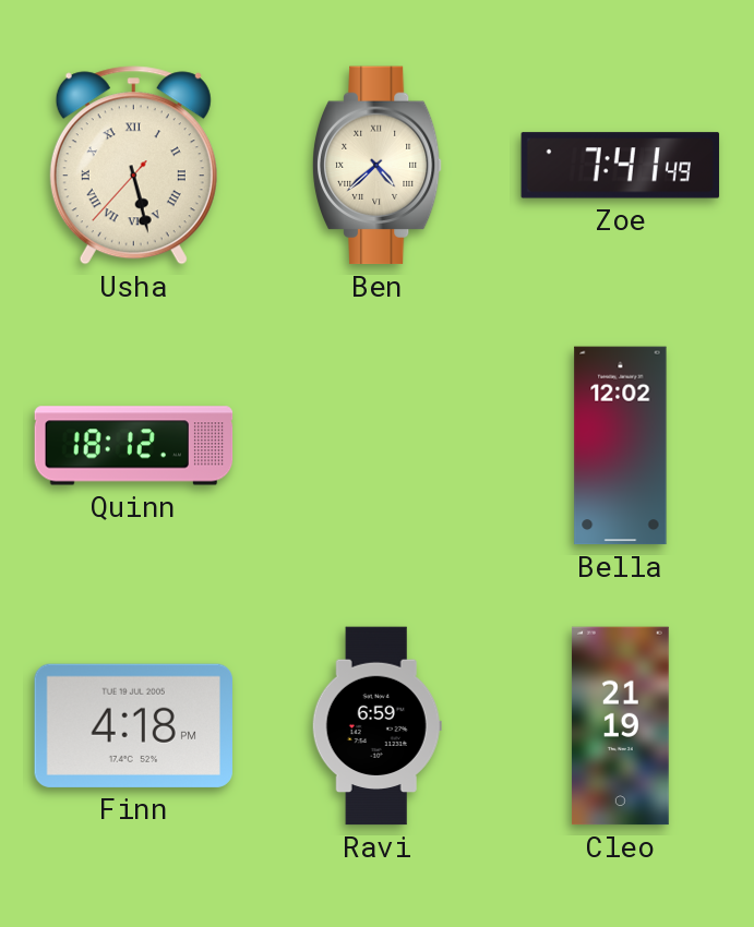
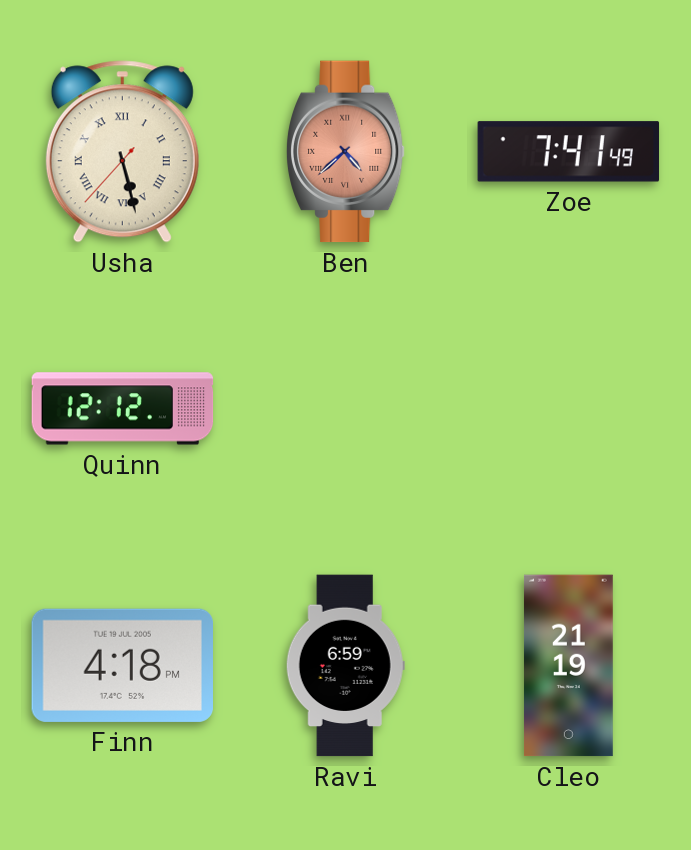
Ben dial: cream -> salmon
Quinn: 18:12 -> 12:12
Bella: 12:02 -> none
